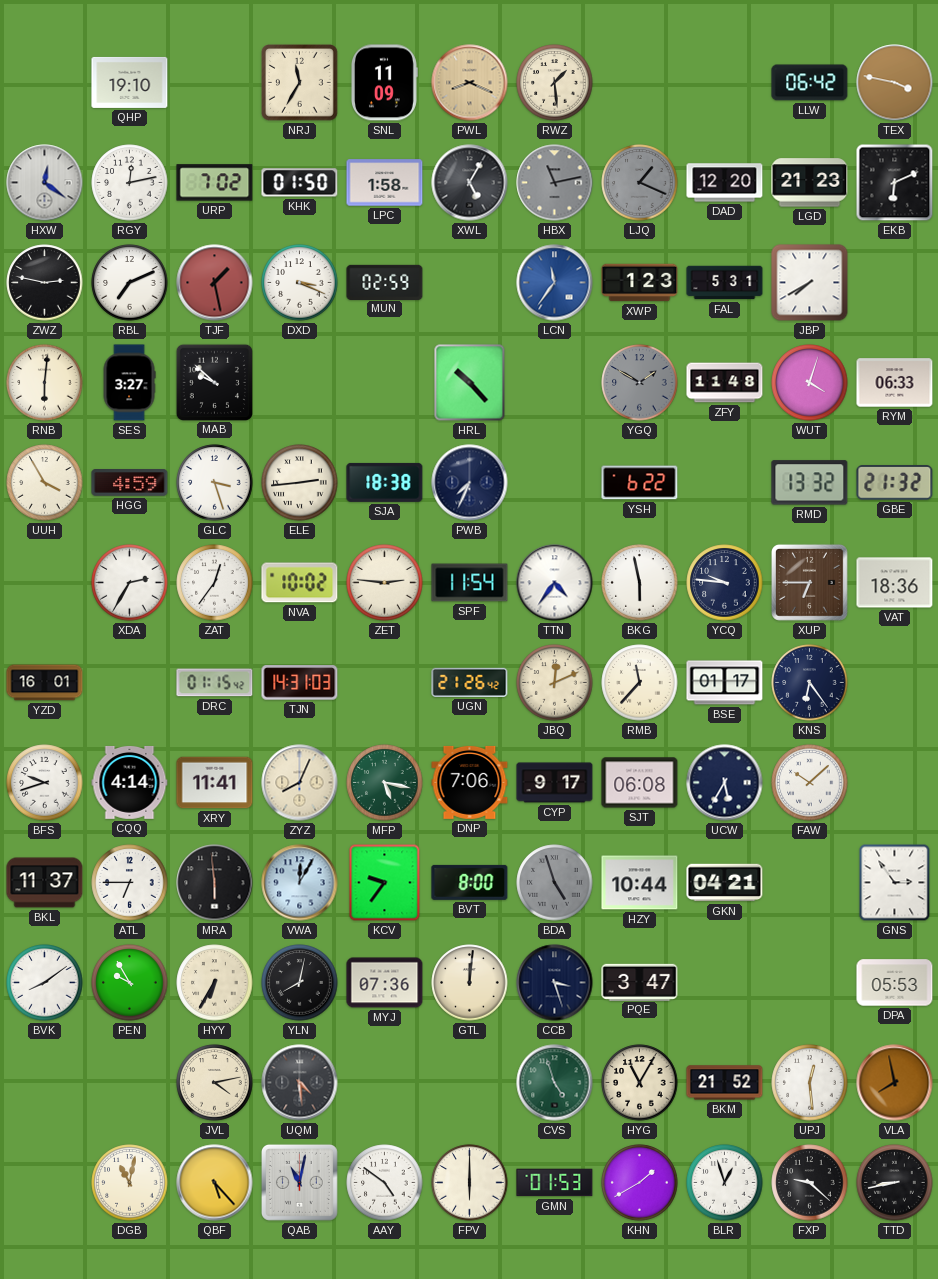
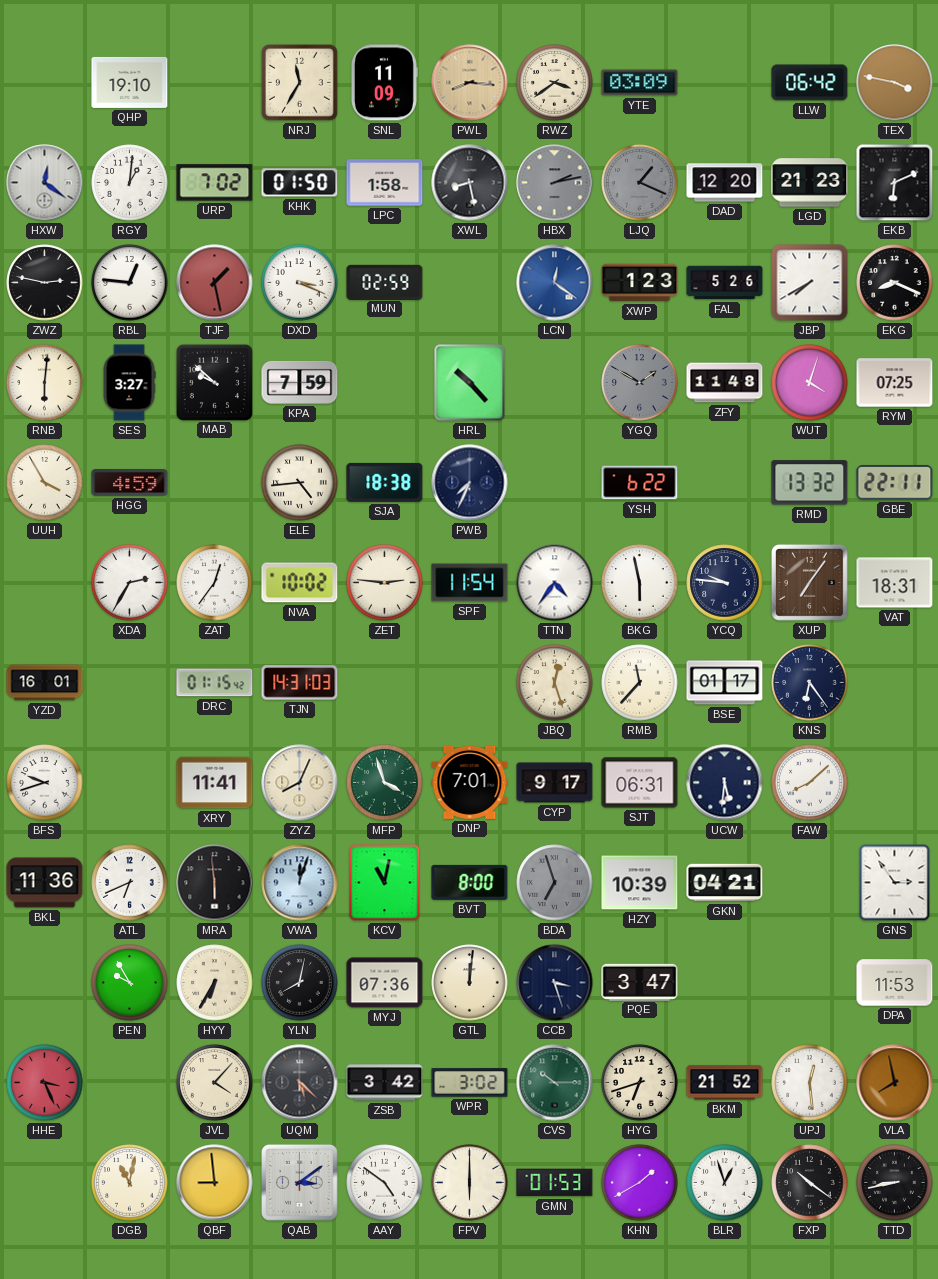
PWL: 8:19 -> 8:16
RWZ: 1:29 -> 3:39
YTE: none -> 03:09
RGY: 12:13 -> 1:01
XWL: 5:05 -> 8:28
HBX: 11:13 -> 2:13
RBL: 7:11 -> 12:46
LCN: 11:36 -> 12:21
FAL: 5:31 -> 5:26
EKG: none -> 8:19
KPA: none -> 7:59
RYM: 06:33 -> 07:25
GLC: 3:27 -> none
ELE: 2:44 -> 4:44
GBE: 21:32 -> 22:11
XUP: 6:45 -> 7:06
VAT: 18:36 -> 18:31
UGN: 21:26 -> none
JBQ: 12:11 -> 12:27
CQQ: 4:14 -> none
MFP: 5:17 -> 3:57
DNP: 7:06 -> 7:01
SJT: 06:08 -> 06:31
UCW: 5:35 -> 5:31
FAW: 10:08 -> 8:08
BKL: 11:37 -> 11:36
ATL: 6:45 -> 6:41
VWA: 12:05 -> 12:03
KCV: 9:36 -> 11:02
BDA: 4:57 -> 6:57
HZY: 10:44 -> 10:39
BVK: 8:09 -> none
DPA: 05:53 -> 11:53
HHE: none -> 3:26
JVL: 4:13 -> 4:07
UQM: 4:29 -> 5:22
ZSB: none -> 3:42
WPR: none -> 3:02
CVS: 4:57 -> 10:15
HYG: 11:05 -> 6:42
QBF: 5:23 -> 8:59
QAB: 11:02 -> 3:09
FXP: 9:22 -> 10:21
